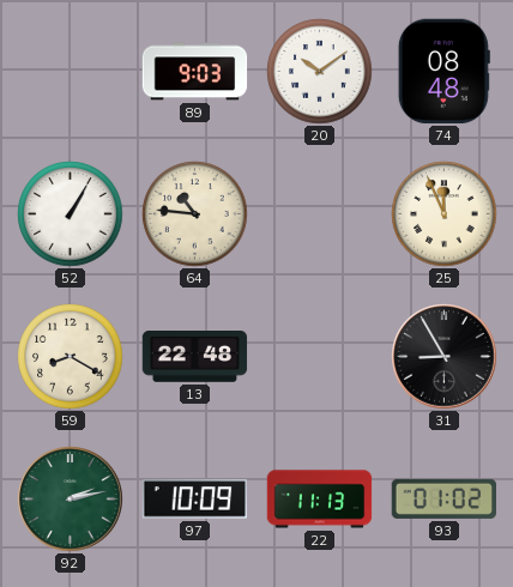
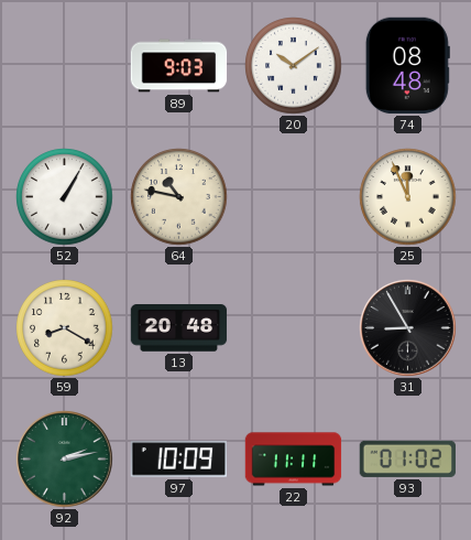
64: 10:46 -> 10:47
13: 22:48 -> 20:48
22: 11:13 -> 11:11
